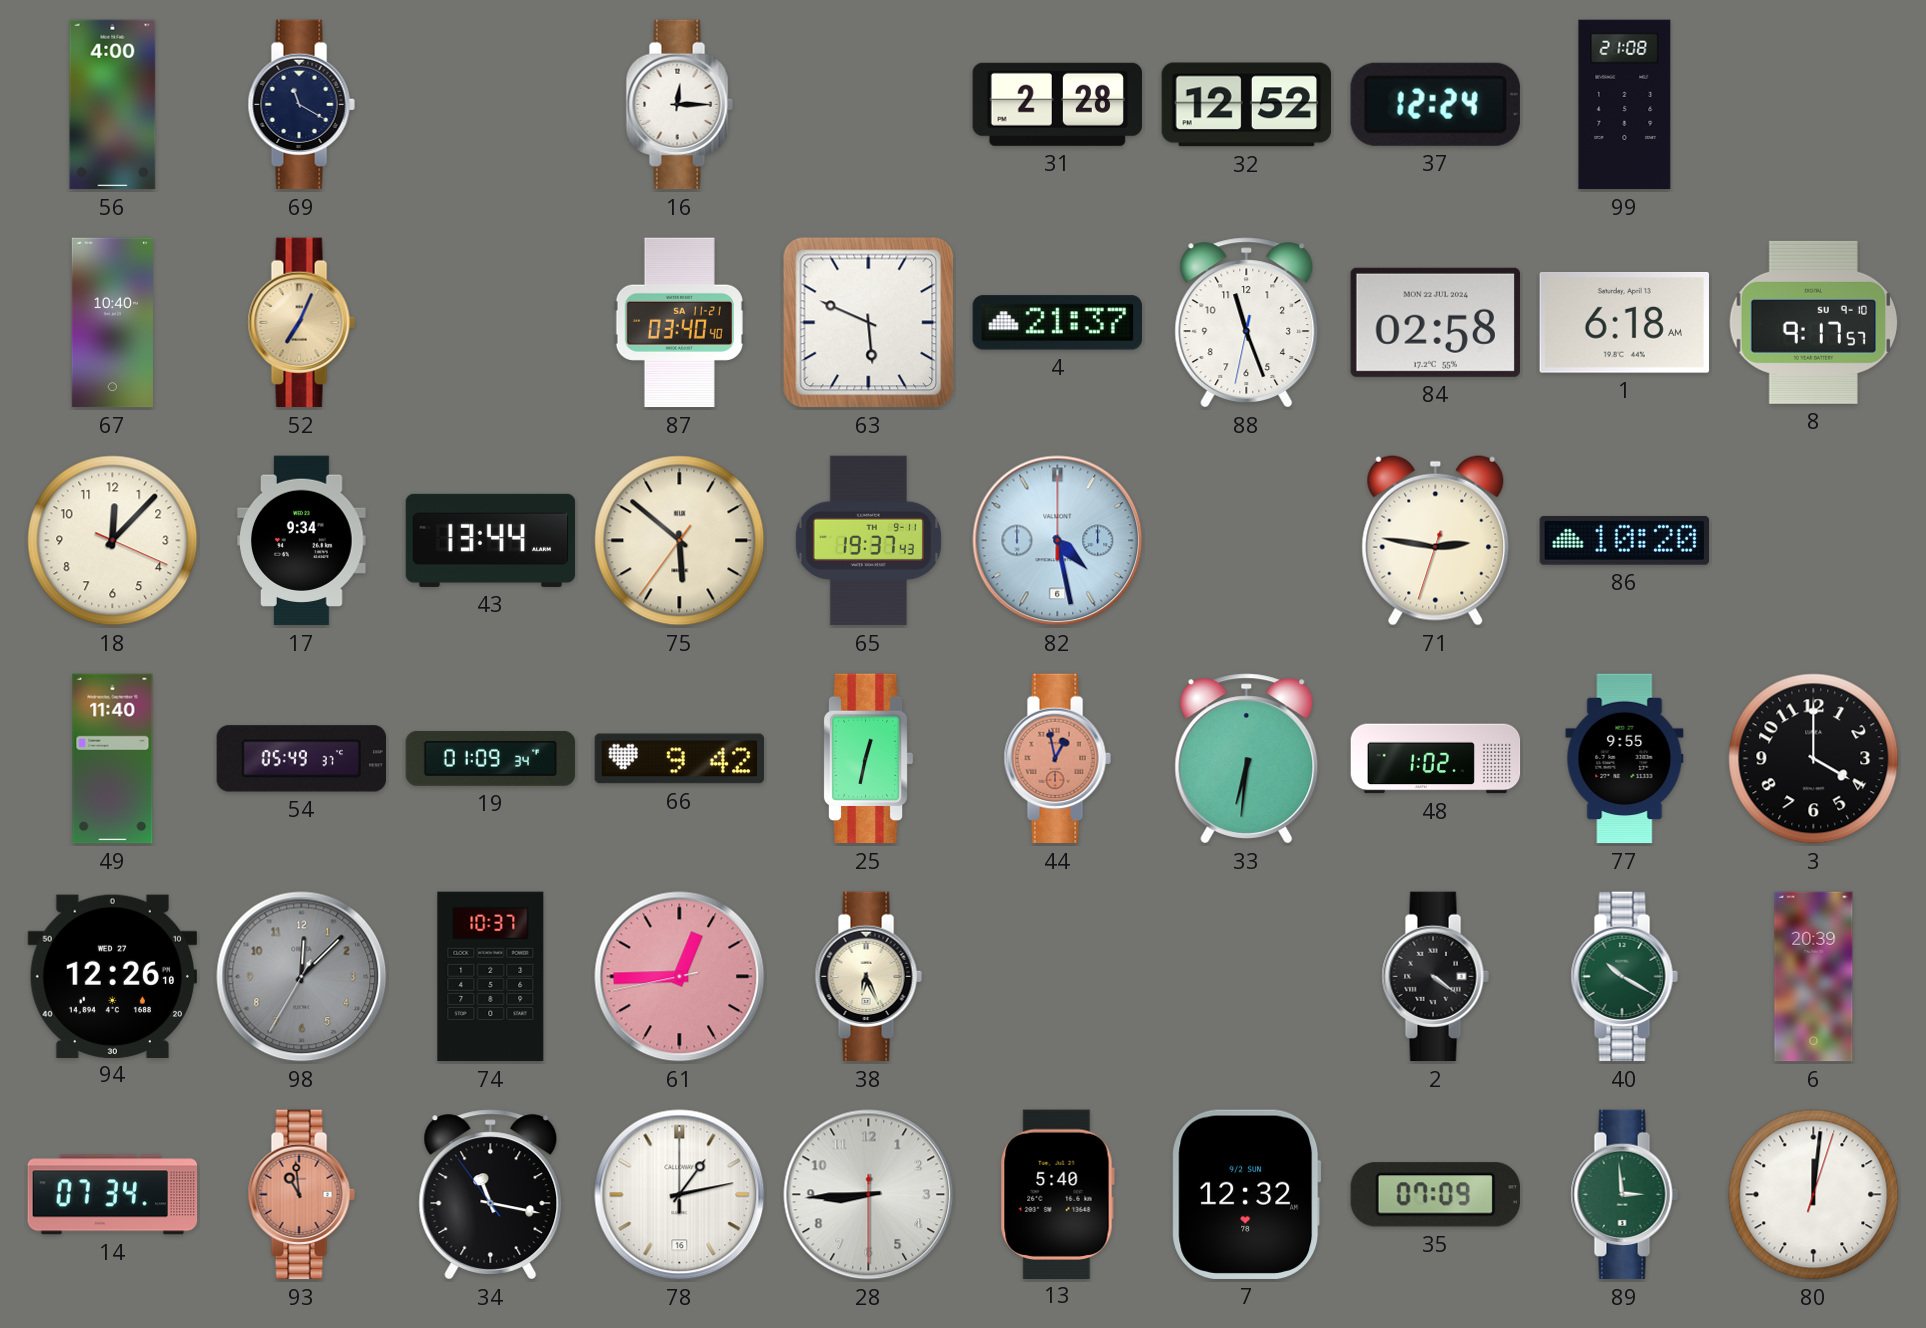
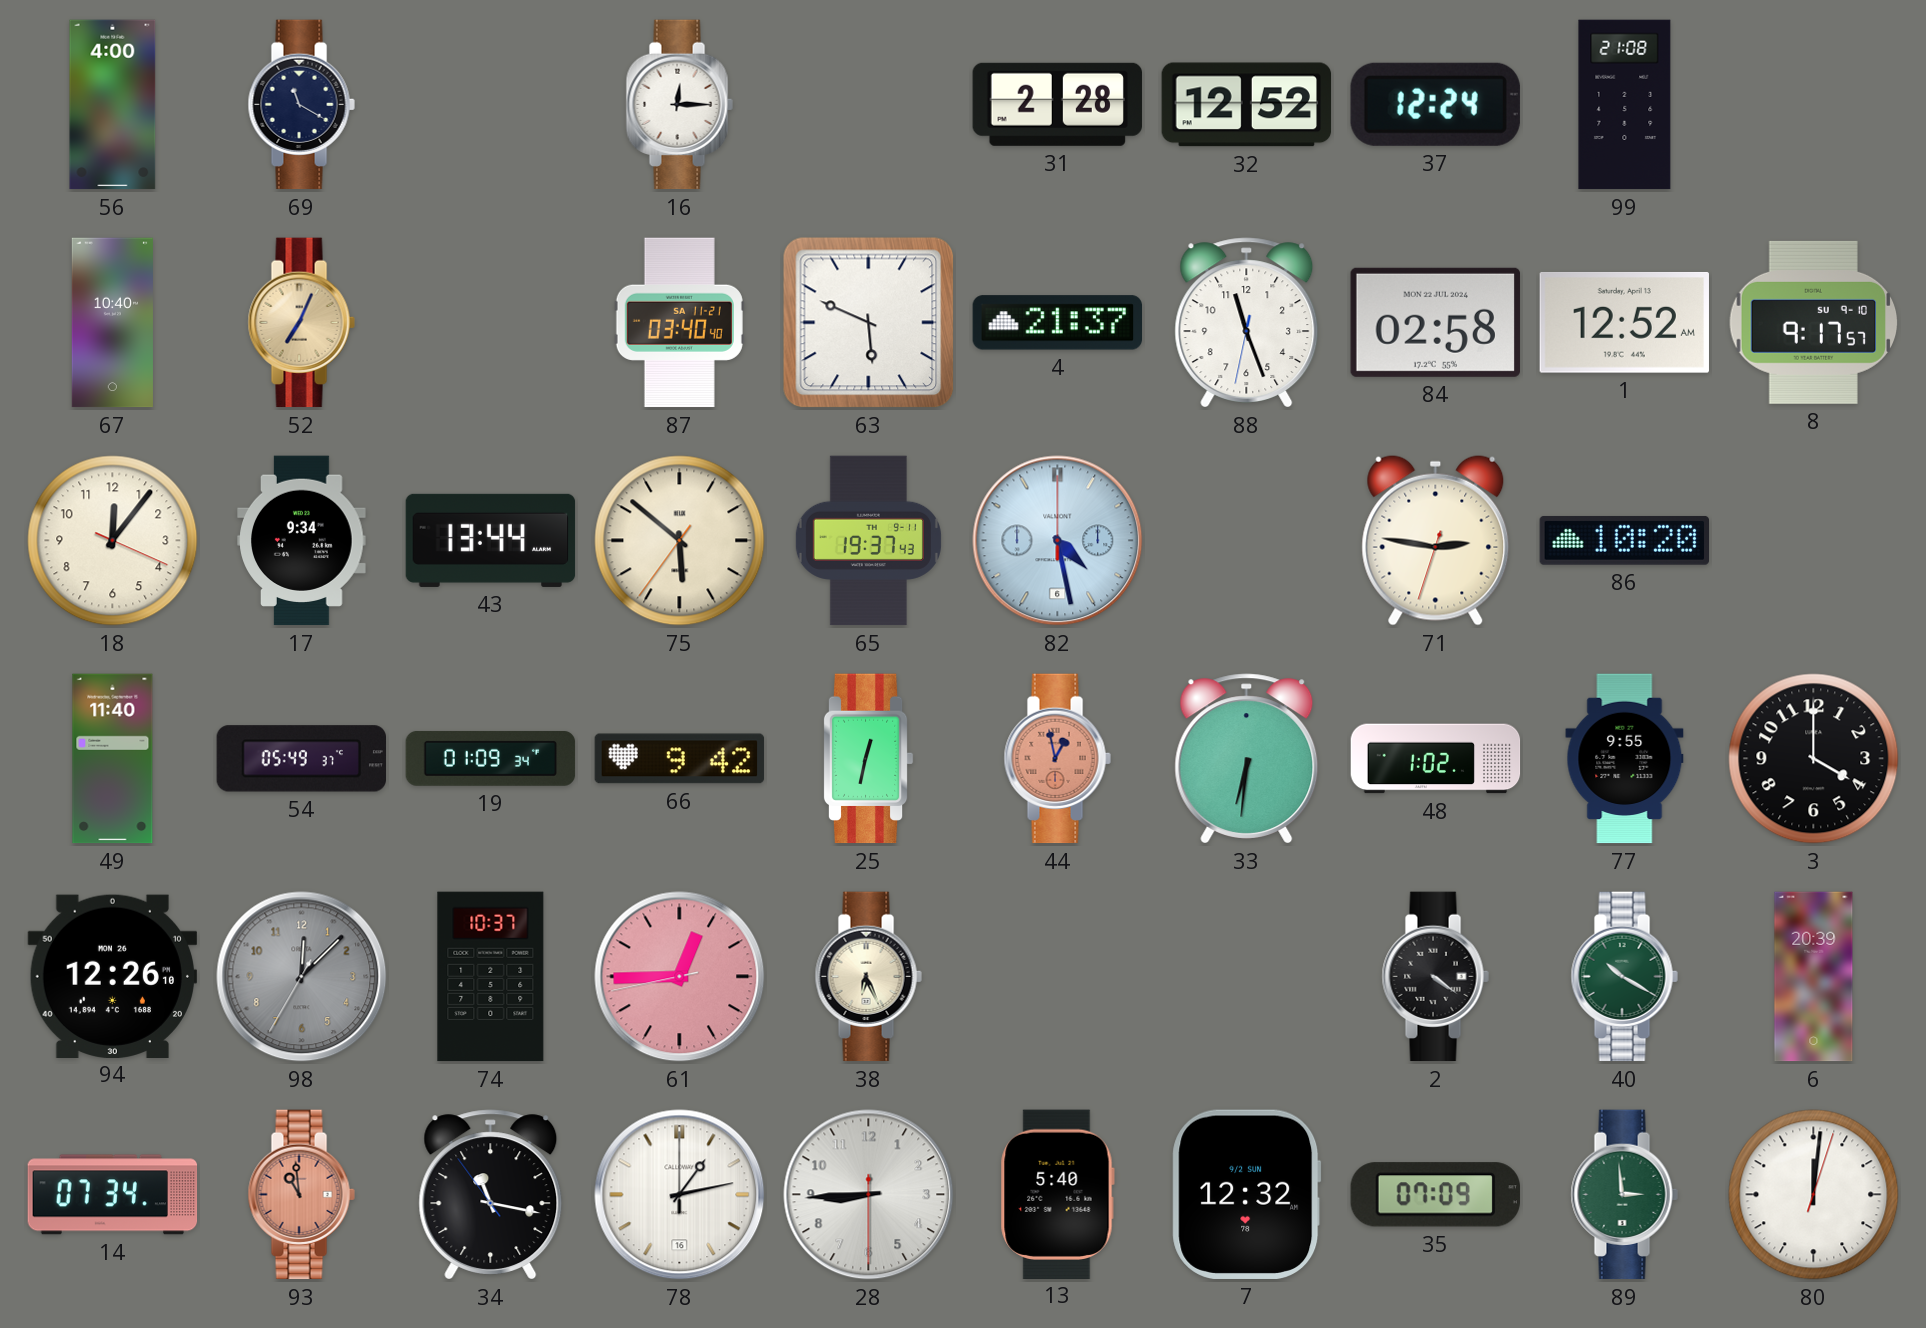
1: 6:18 -> 12:52
18: 12:07 -> 12:06
94 date: WED 27 -> MON 26
